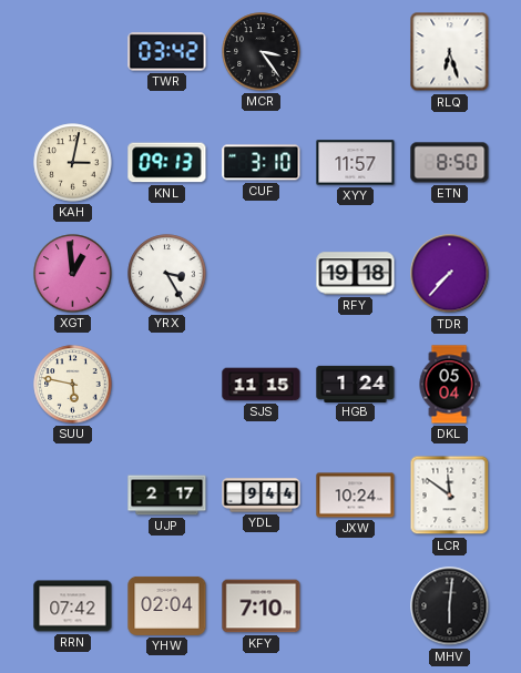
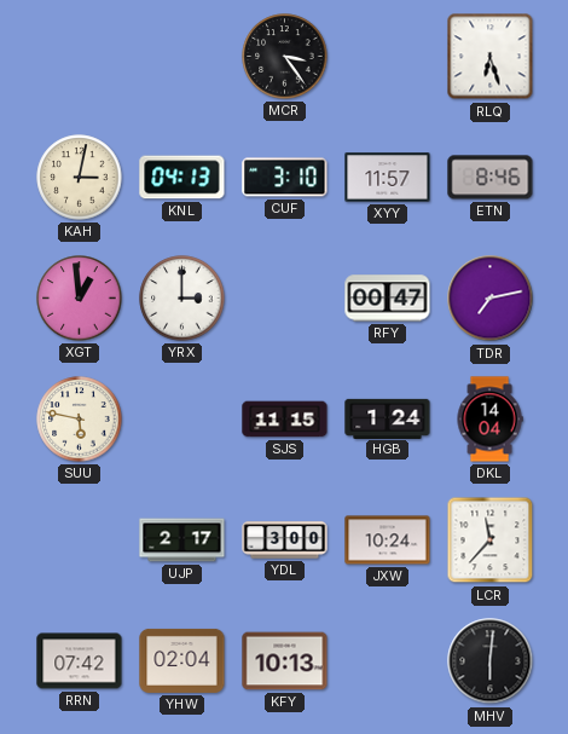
TWR: 03:42 -> none
KNL: 09:13 -> 04:13
ETN: 8:50 -> 8:46
YRX: 3:25 -> 3:00
RFY: 19:18 -> 00:47
TDR: 7:37 -> 7:13
DKL: 05:04 -> 14:04
YDL: 9:44 -> 3:00
LCR: 11:51 -> 11:37
KFY: 7:10 -> 10:13
